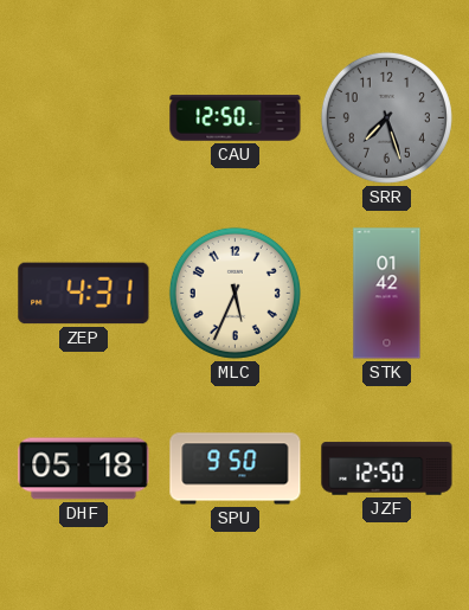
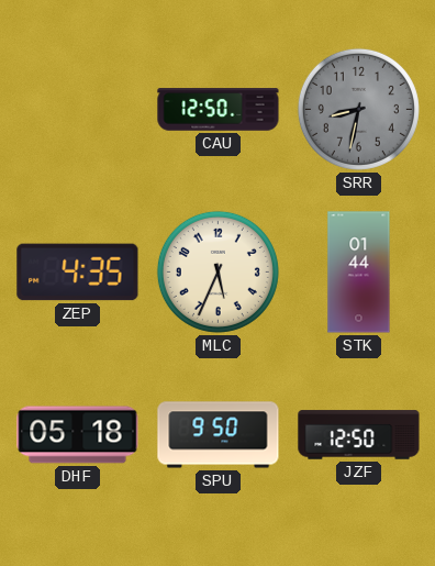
SRR: 7:27 -> 8:32
ZEP: 4:31 -> 4:35
STK: 01:42 -> 01:44
